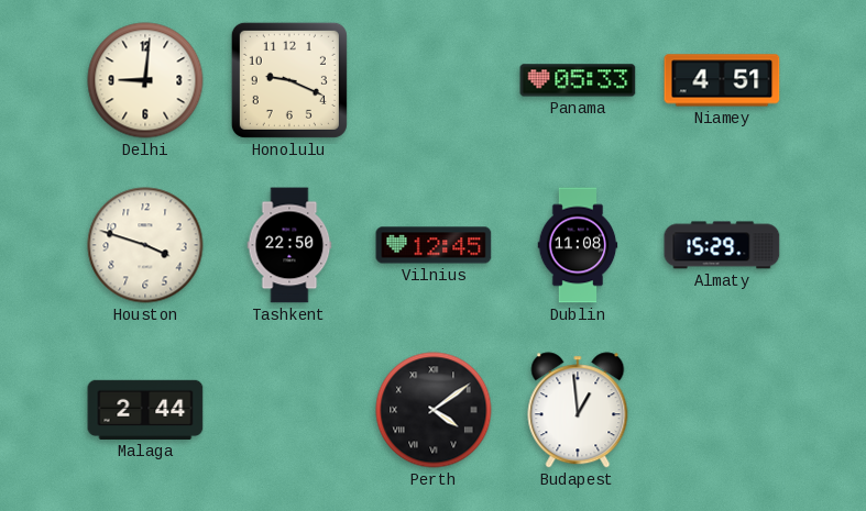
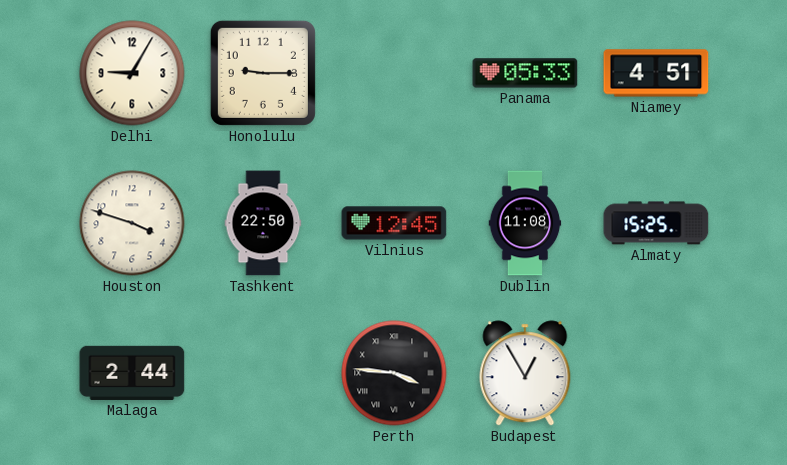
Delhi: 9:01 -> 9:05
Honolulu: 9:19 -> 9:15
Almaty: 15:29 -> 15:25
Perth: 4:09 -> 3:46
Budapest: 12:59 -> 12:55
